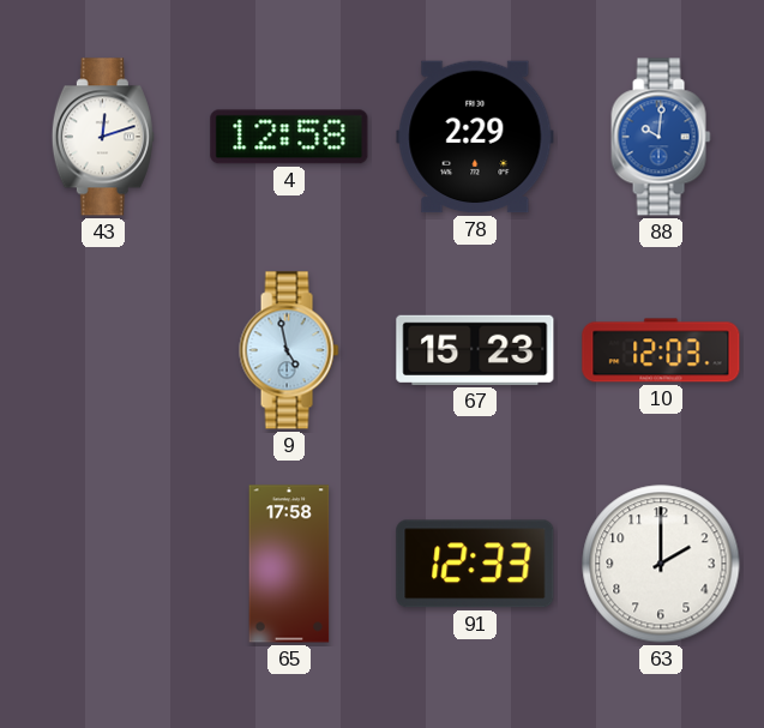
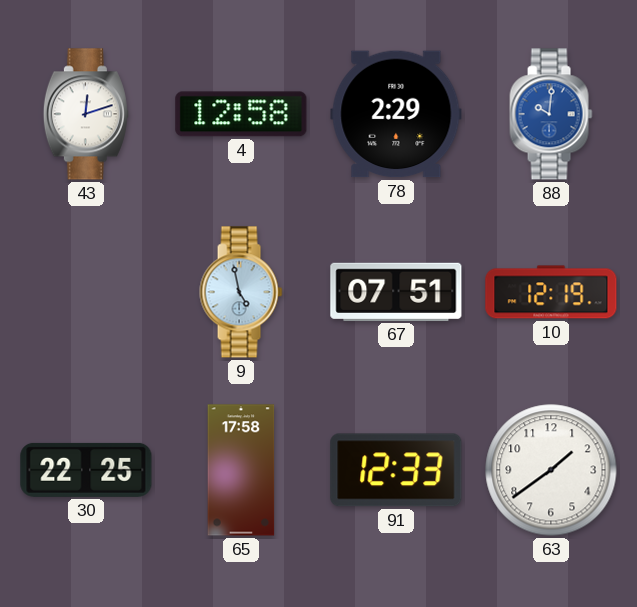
67: 15:23 -> 07:51
10: 12:03 -> 12:19
30: none -> 22:25
63: 2:00 -> 1:39
